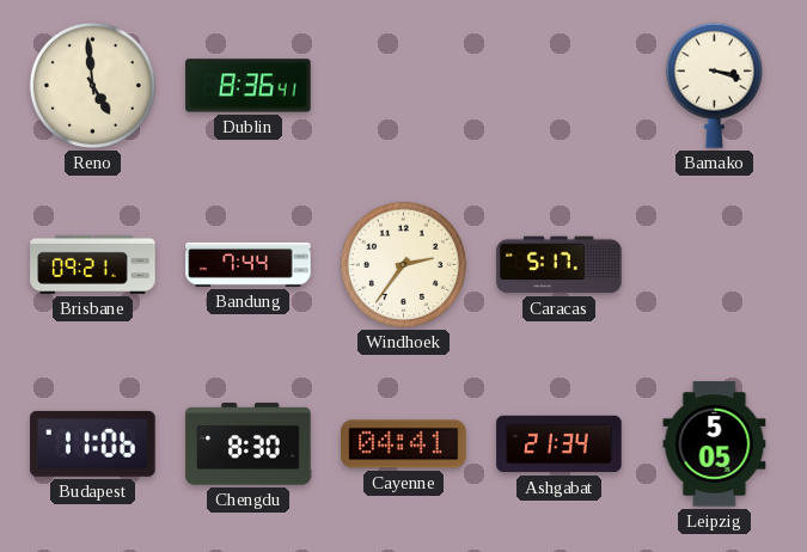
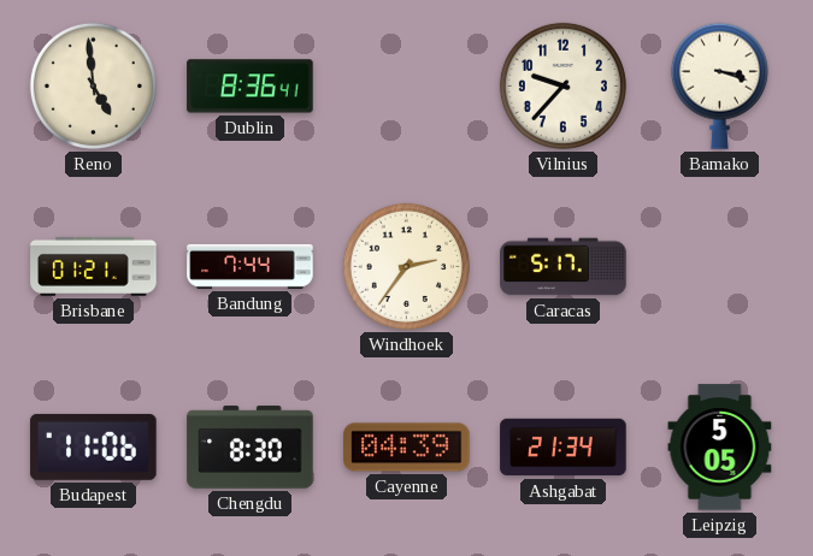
Vilnius: none -> 9:37
Brisbane: 09:21 -> 01:21
Cayenne: 04:41 -> 04:39
